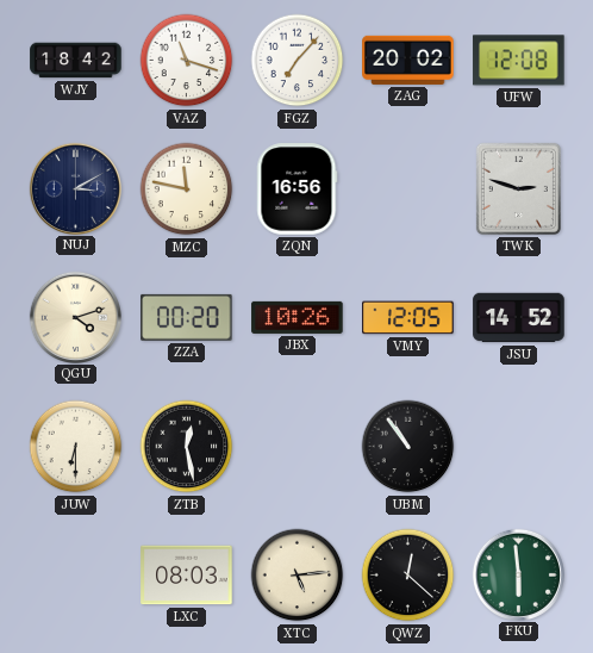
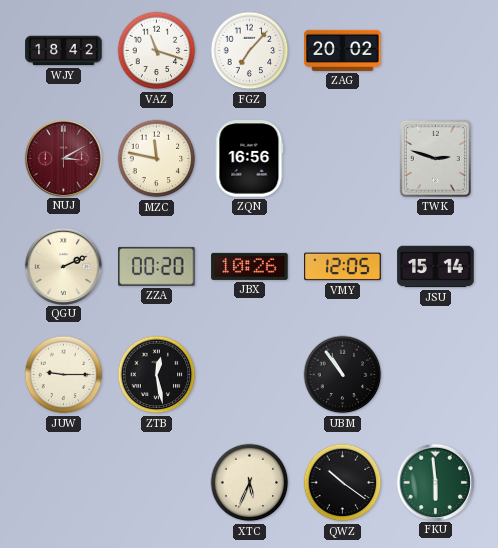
UFW: 12:08 -> none
NUJ dial: navy -> burgundy
QGU: 4:12 -> 2:11
JSU: 14:52 -> 15:14
JUW: 6:30 -> 9:15
LXC: 08:03 -> none
XTC: 5:14 -> 5:34
QWZ: 12:22 -> 10:21
